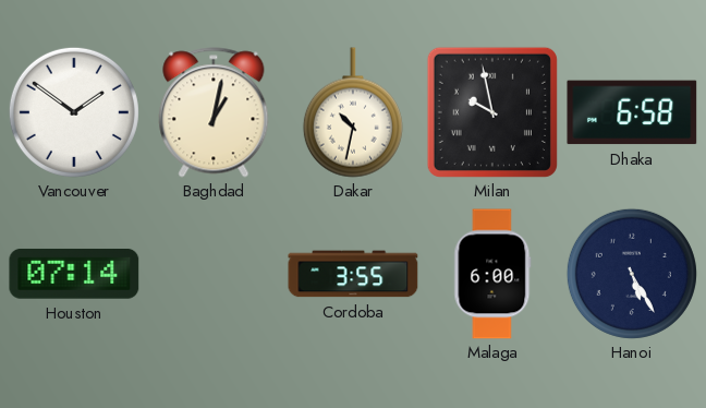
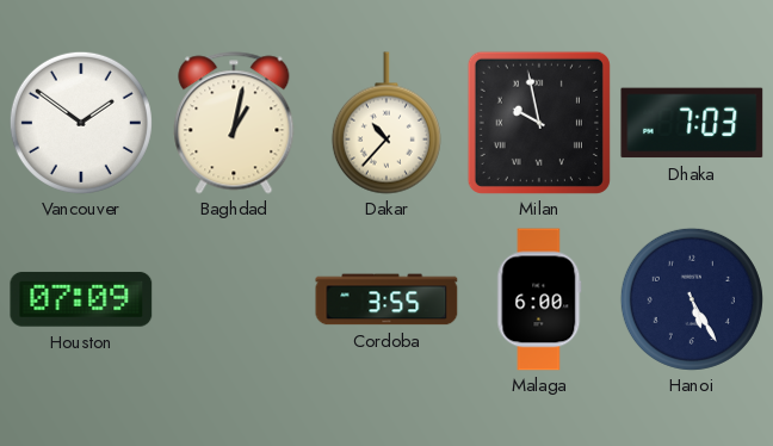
Dakar: 10:32 -> 10:37
Dhaka: 6:58 -> 7:03
Houston: 07:14 -> 07:09
